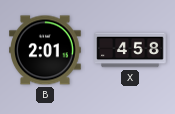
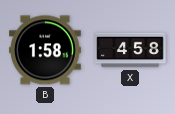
B: 2:01 -> 1:58
